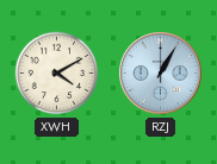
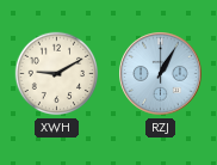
XWH: 4:10 -> 9:10
